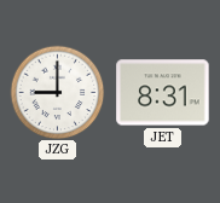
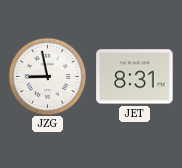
JZG: 9:00 -> 8:58
